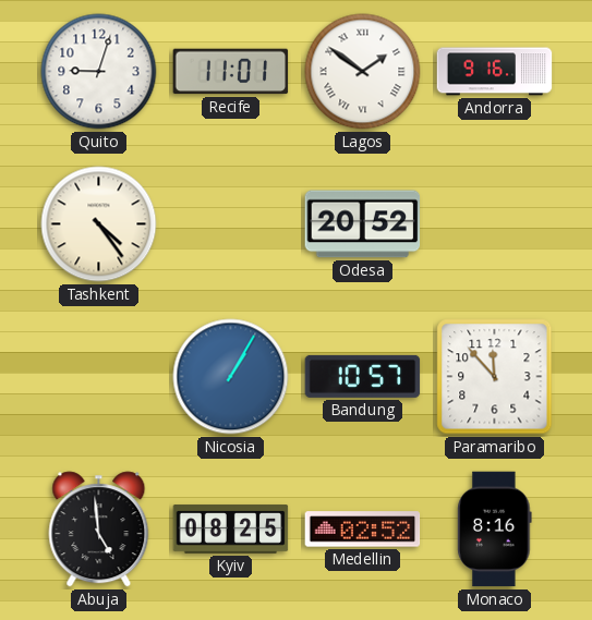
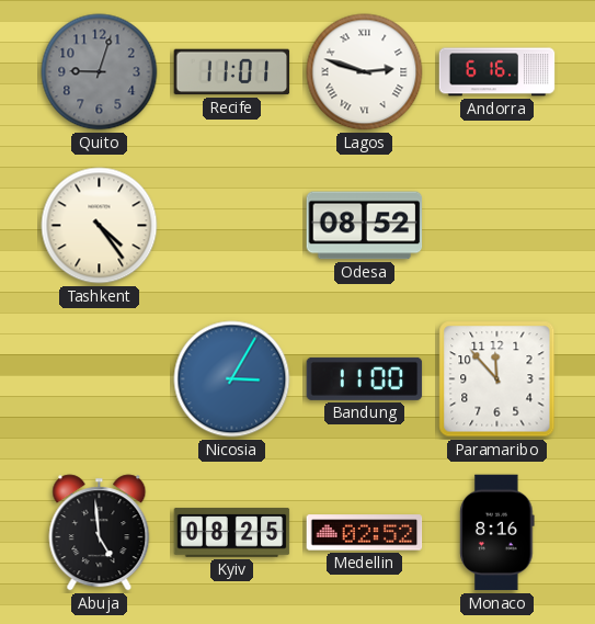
Quito dial: white -> grey
Lagos: 1:51 -> 2:48
Andorra: 9:16 -> 6:16
Odesa: 20:52 -> 08:52
Nicosia: 1:05 -> 3:05
Bandung: 10:57 -> 11:00
